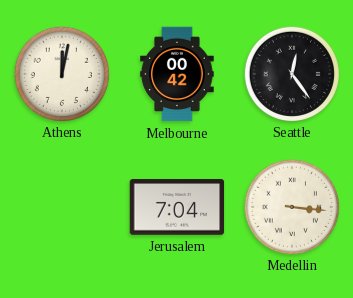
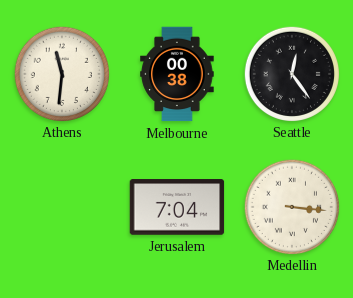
Athens: 12:02 -> 11:31
Melbourne: 00:42 -> 00:38
